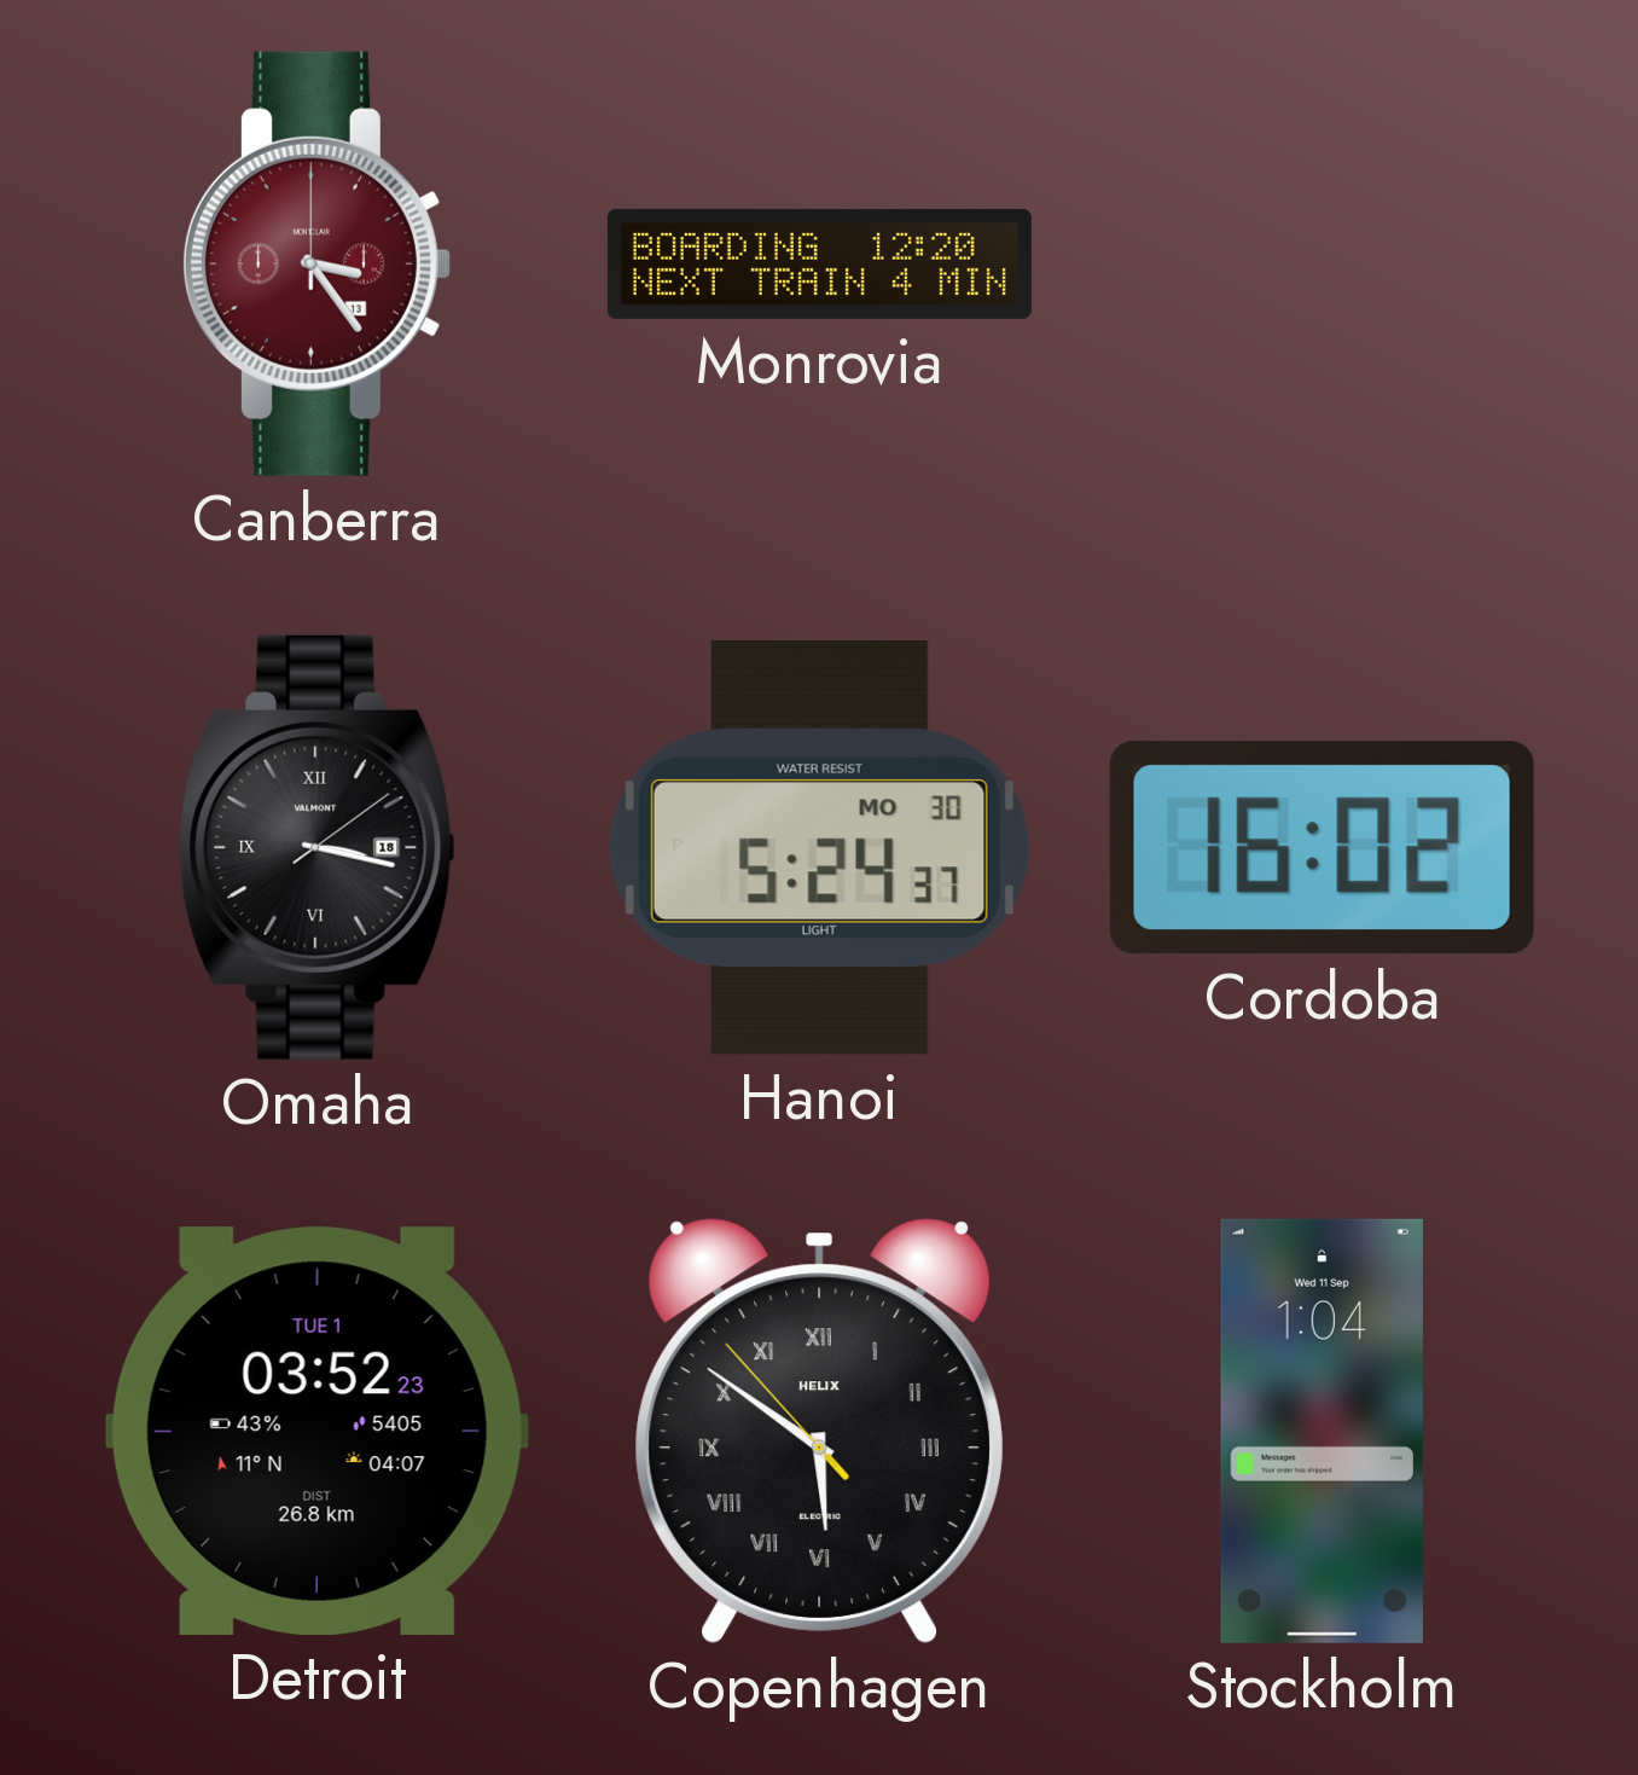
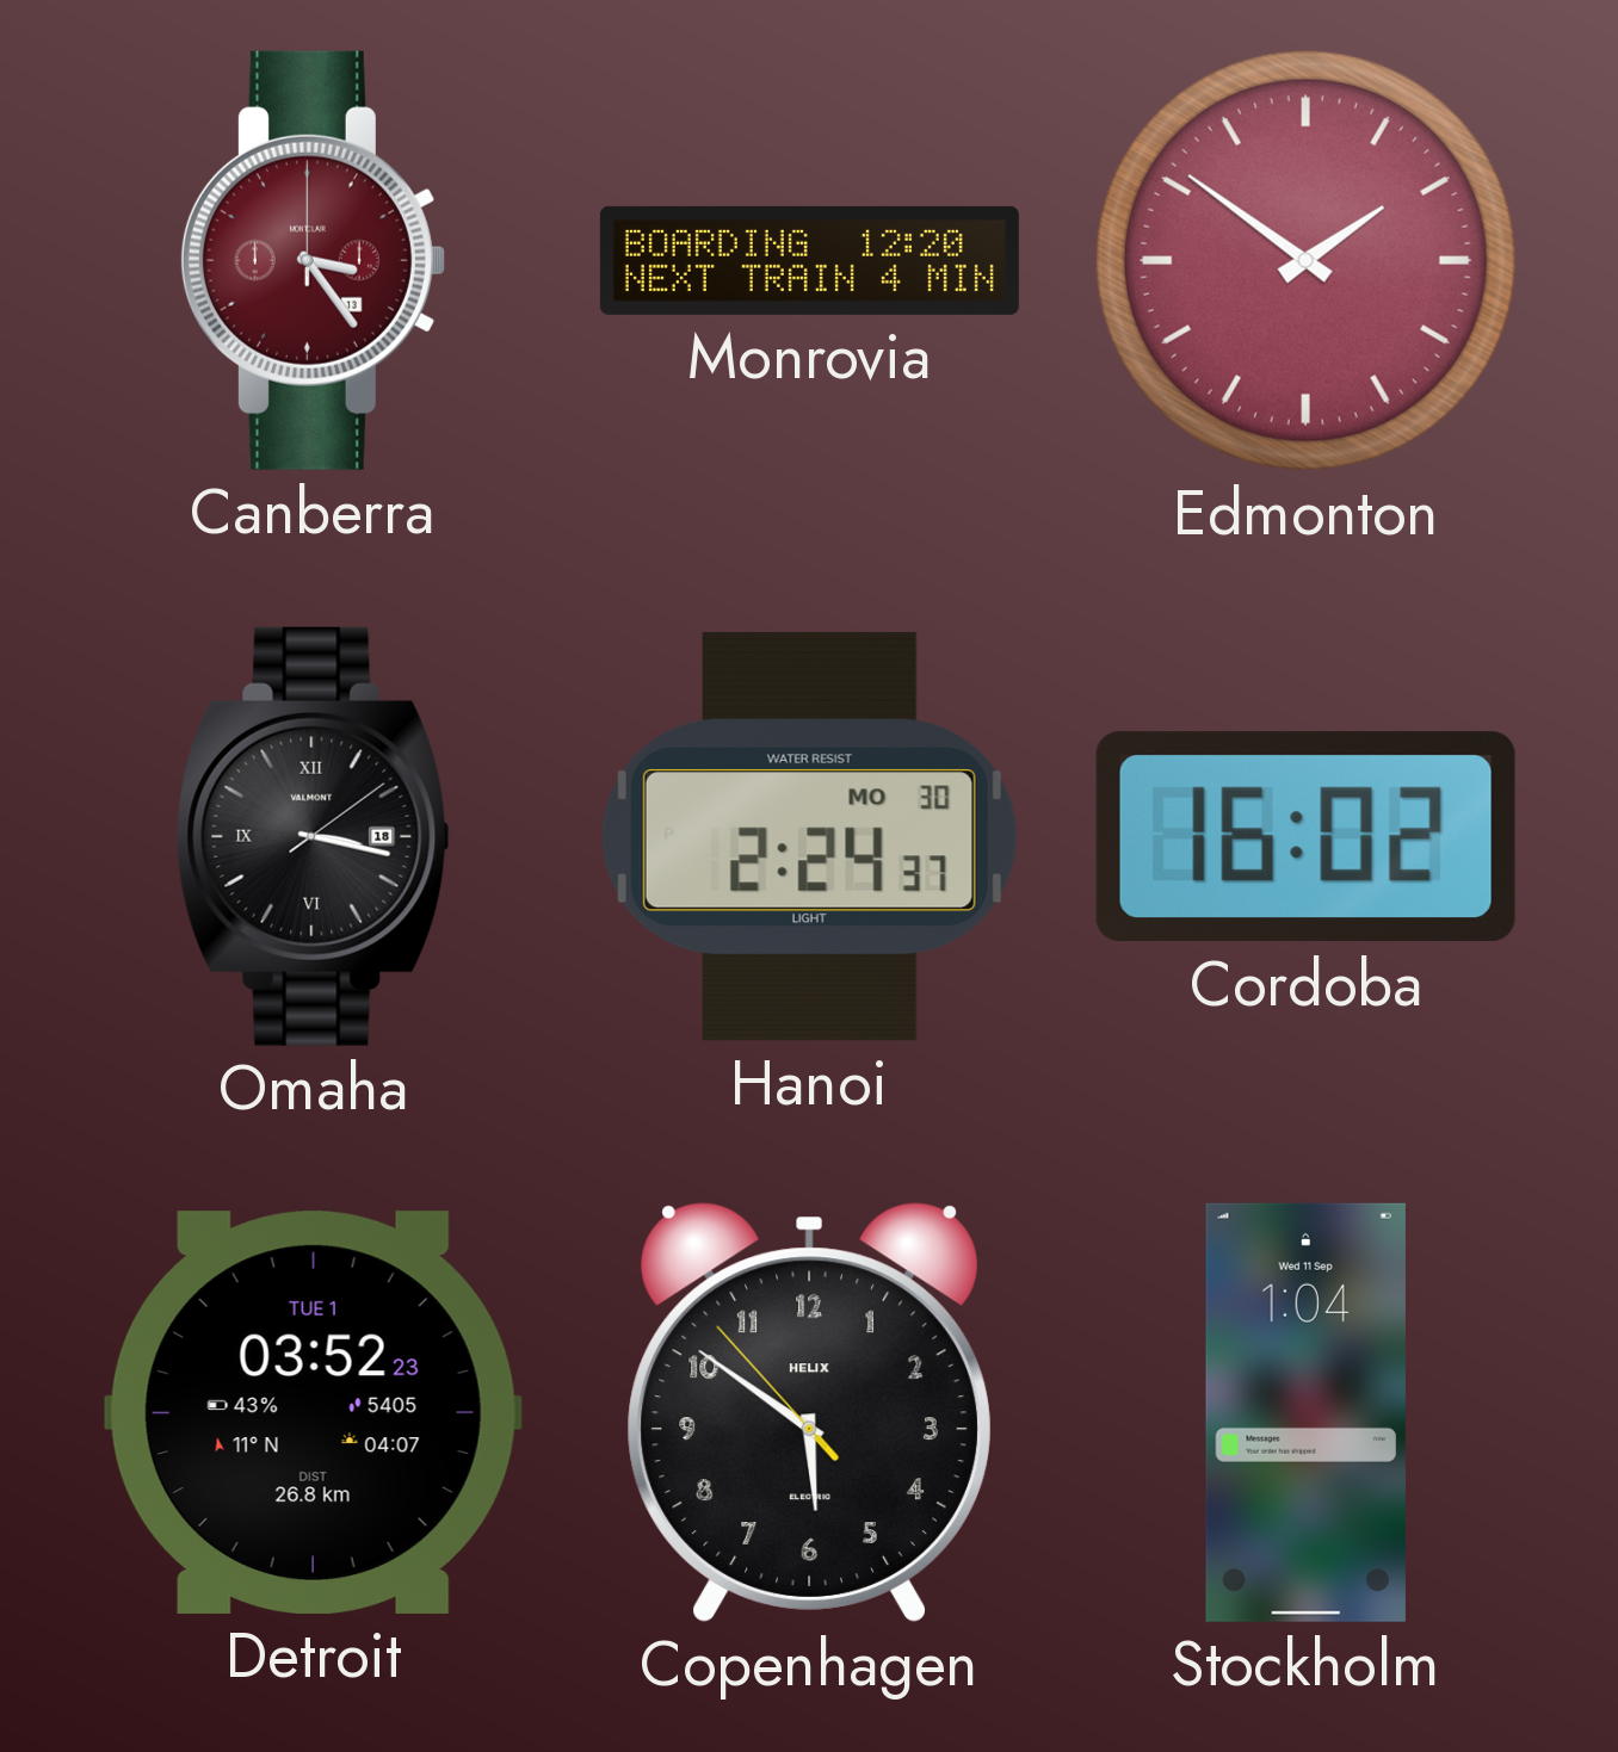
Edmonton: none -> 1:51
Hanoi: 5:24 -> 2:24
Copenhagen numerals: Roman -> Arabic
